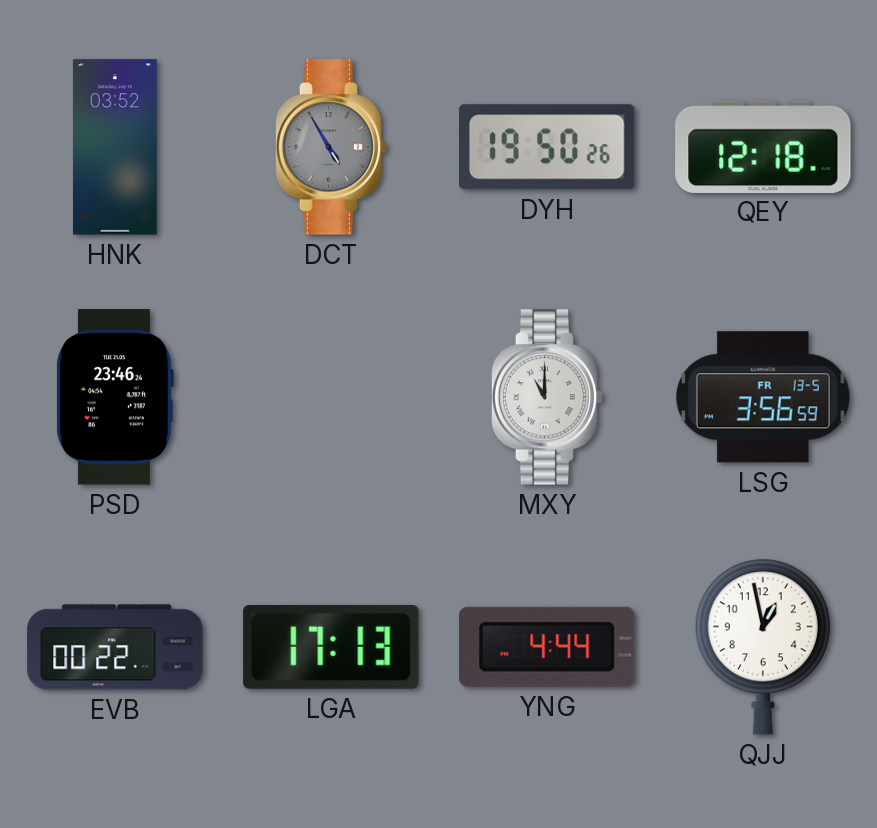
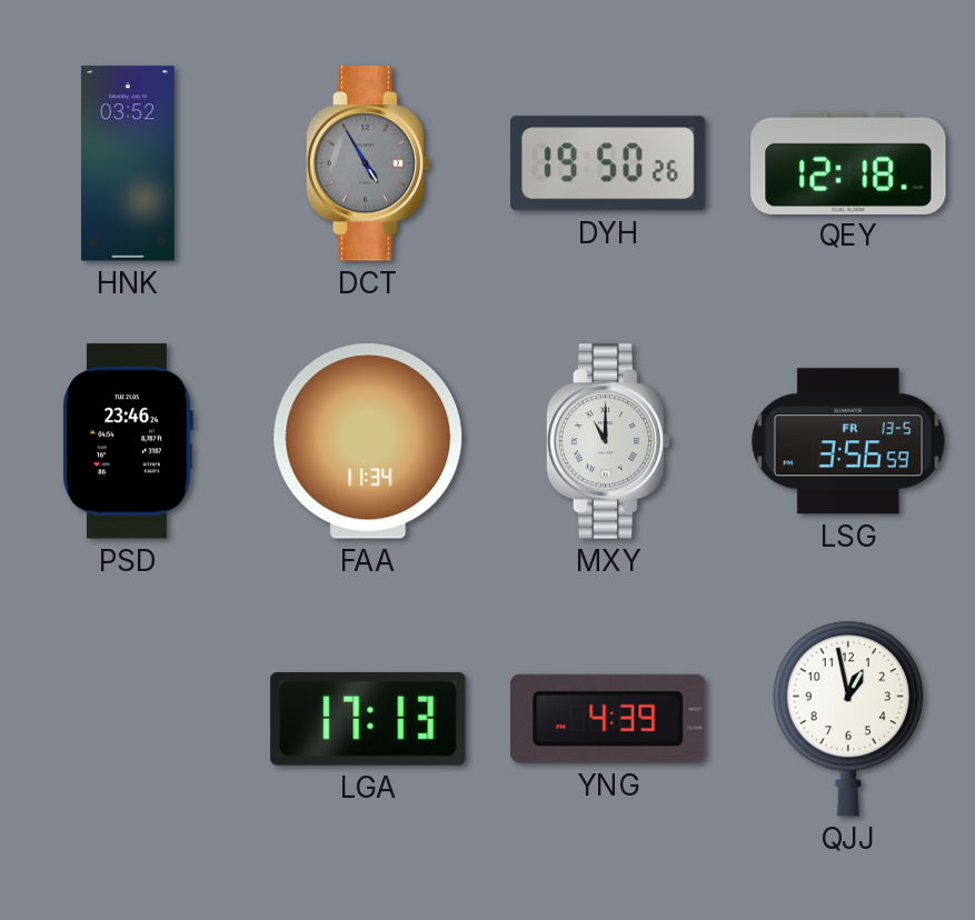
FAA: none -> 11:34
EVB: 00:22 -> none
YNG: 4:44 -> 4:39
